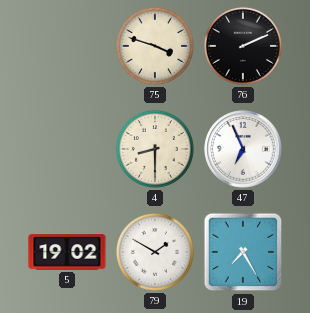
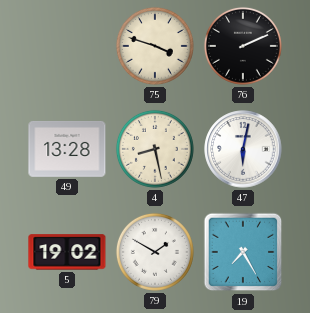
49: none -> 13:28
4: 8:30 -> 8:28
47: 6:56 -> 6:02
